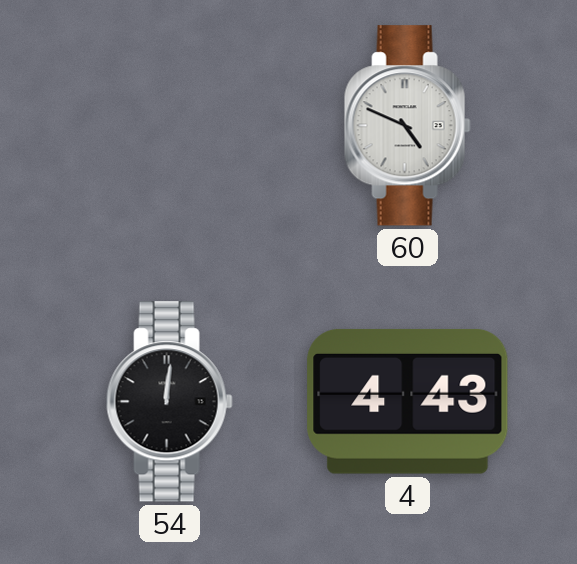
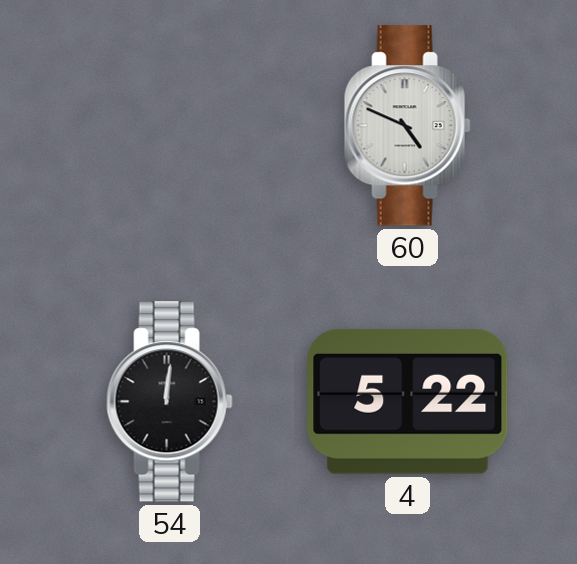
4: 4:43 -> 5:22
